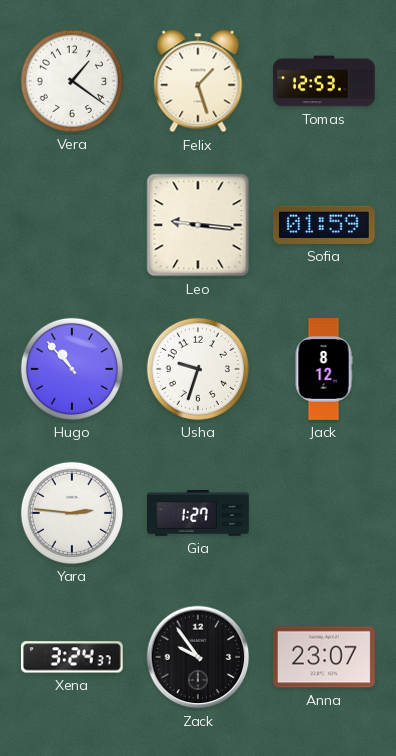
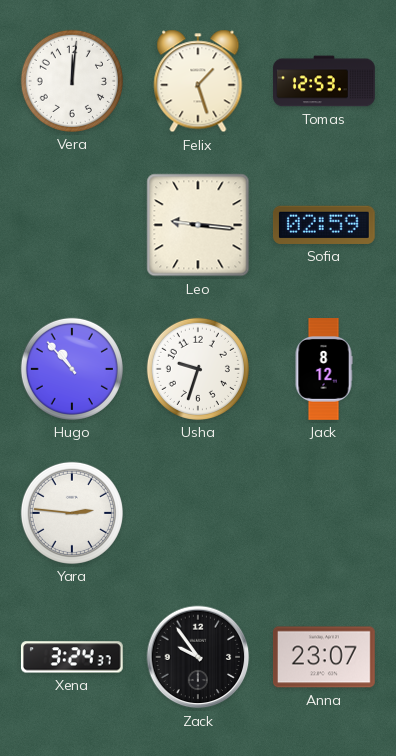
Vera: 1:21 -> 12:01
Sofia: 01:59 -> 02:59
Gia: 1:27 -> none
